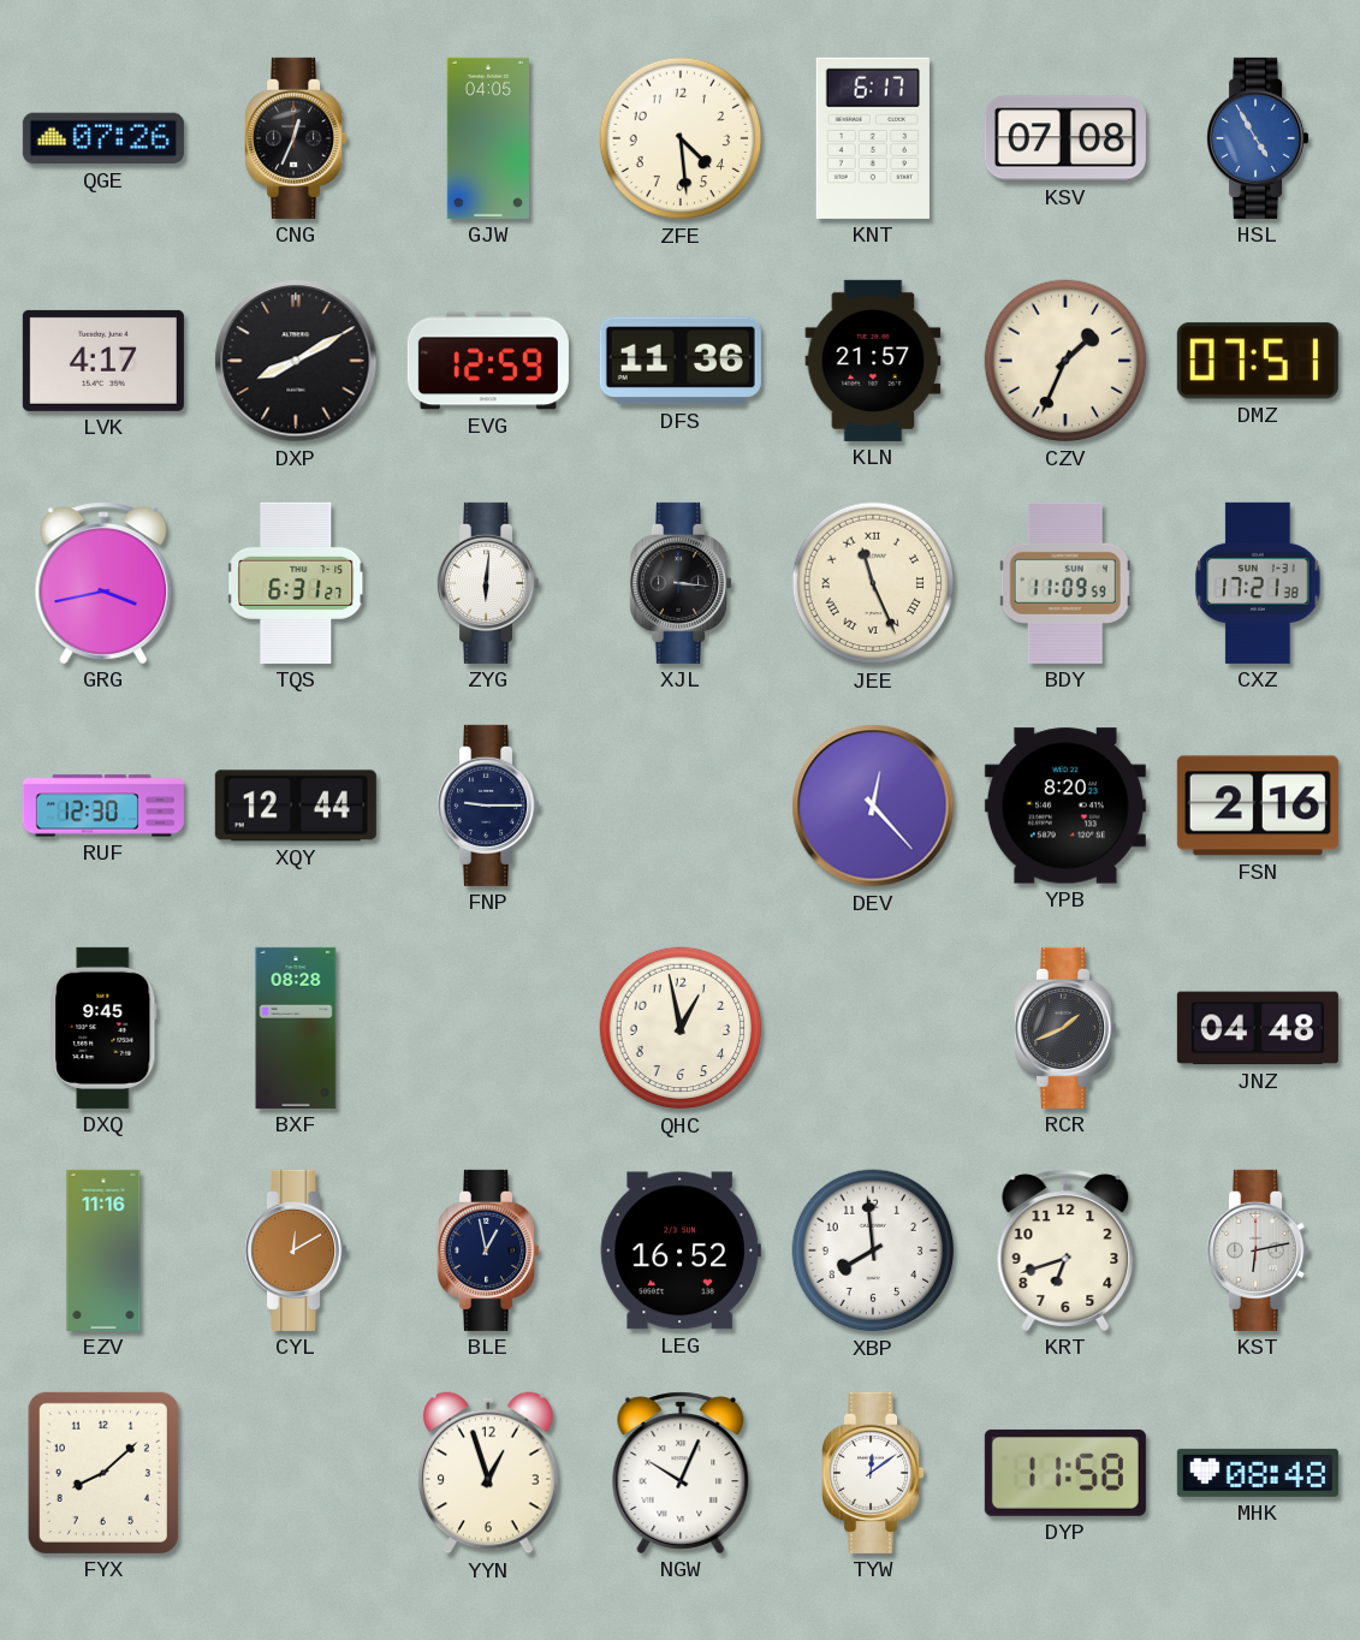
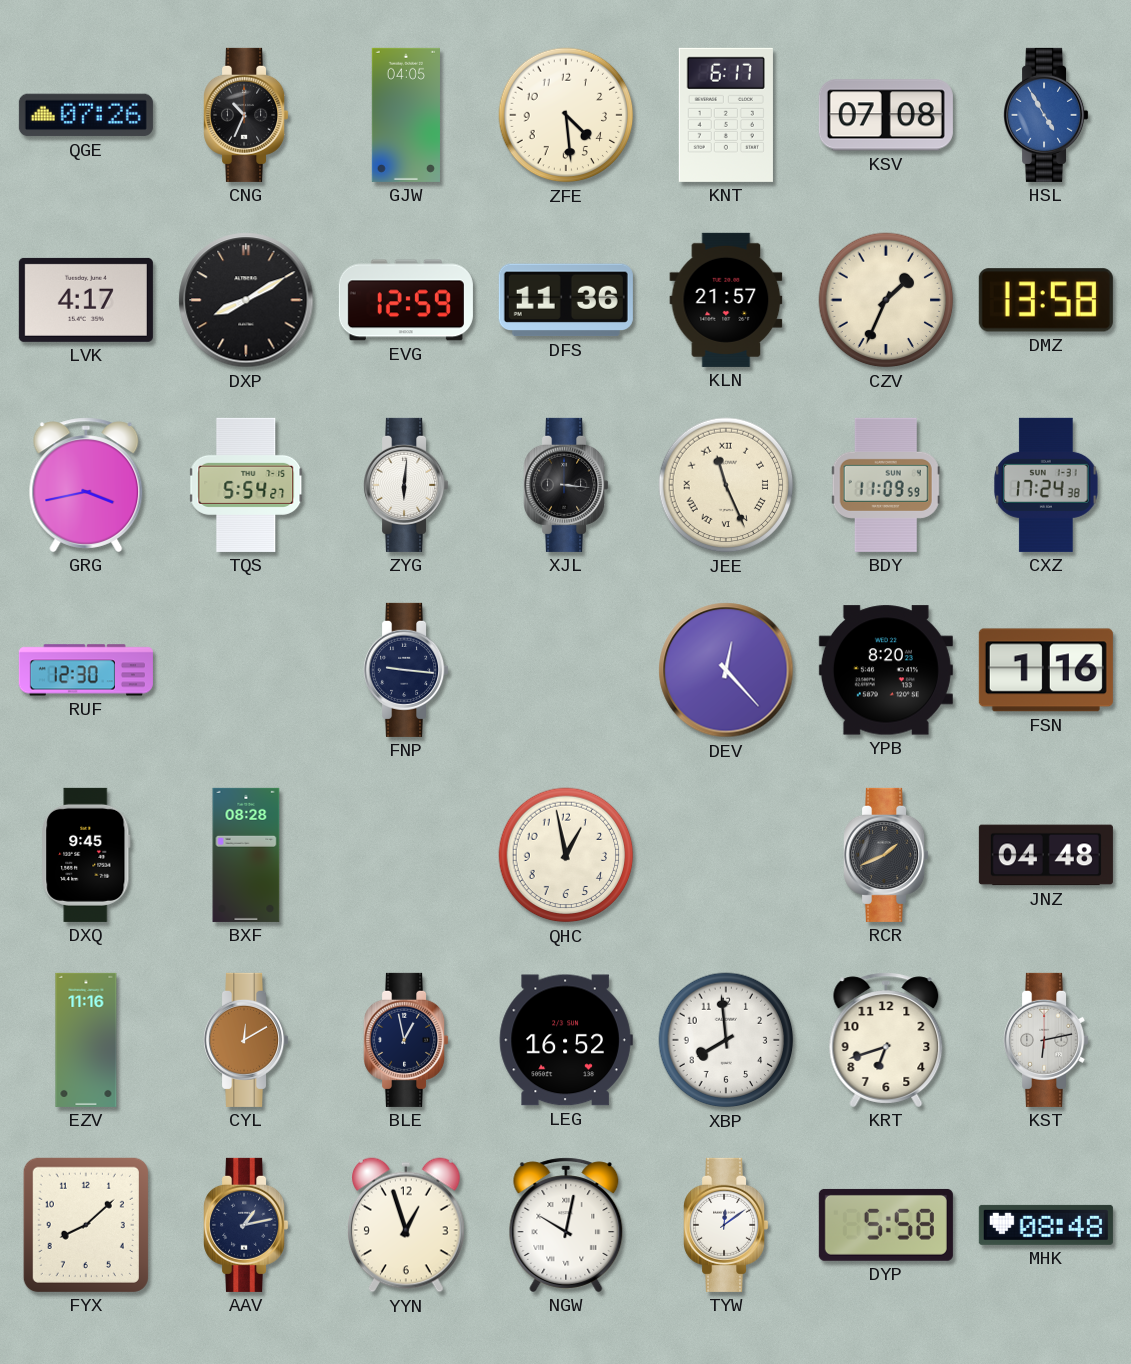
CNG: 12:34 -> 10:34
DMZ: 07:51 -> 13:58
TQS: 6:31 -> 5:54
CXZ: 17:21 -> 17:24
XQY: 12:44 -> none
FNP: 9:15 -> 9:16
FSN: 2:16 -> 1:16
AAV: none -> 1:13
NGW: 10:04 -> 10:02
DYP: 11:58 -> 5:58
